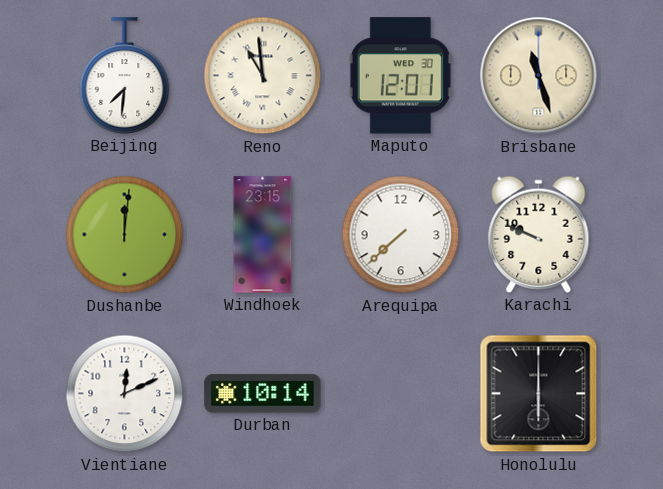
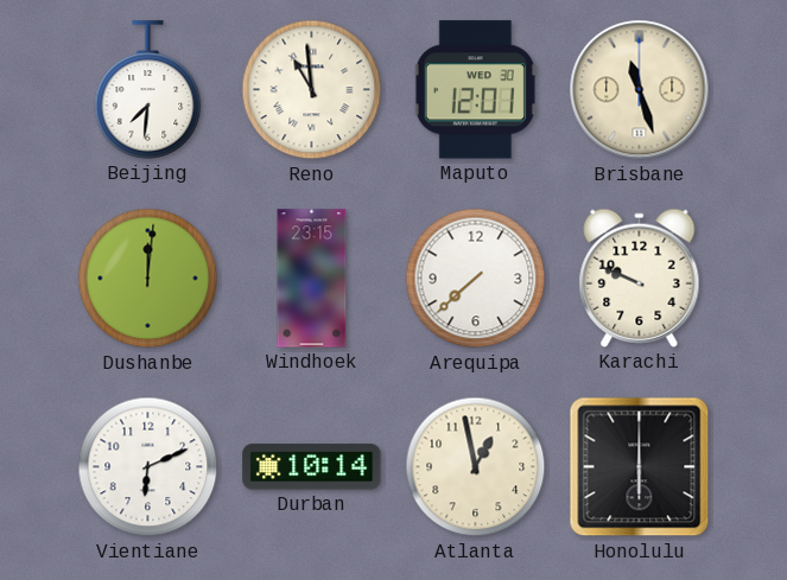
Vientiane: 12:11 -> 6:11
Atlanta: none -> 12:58
